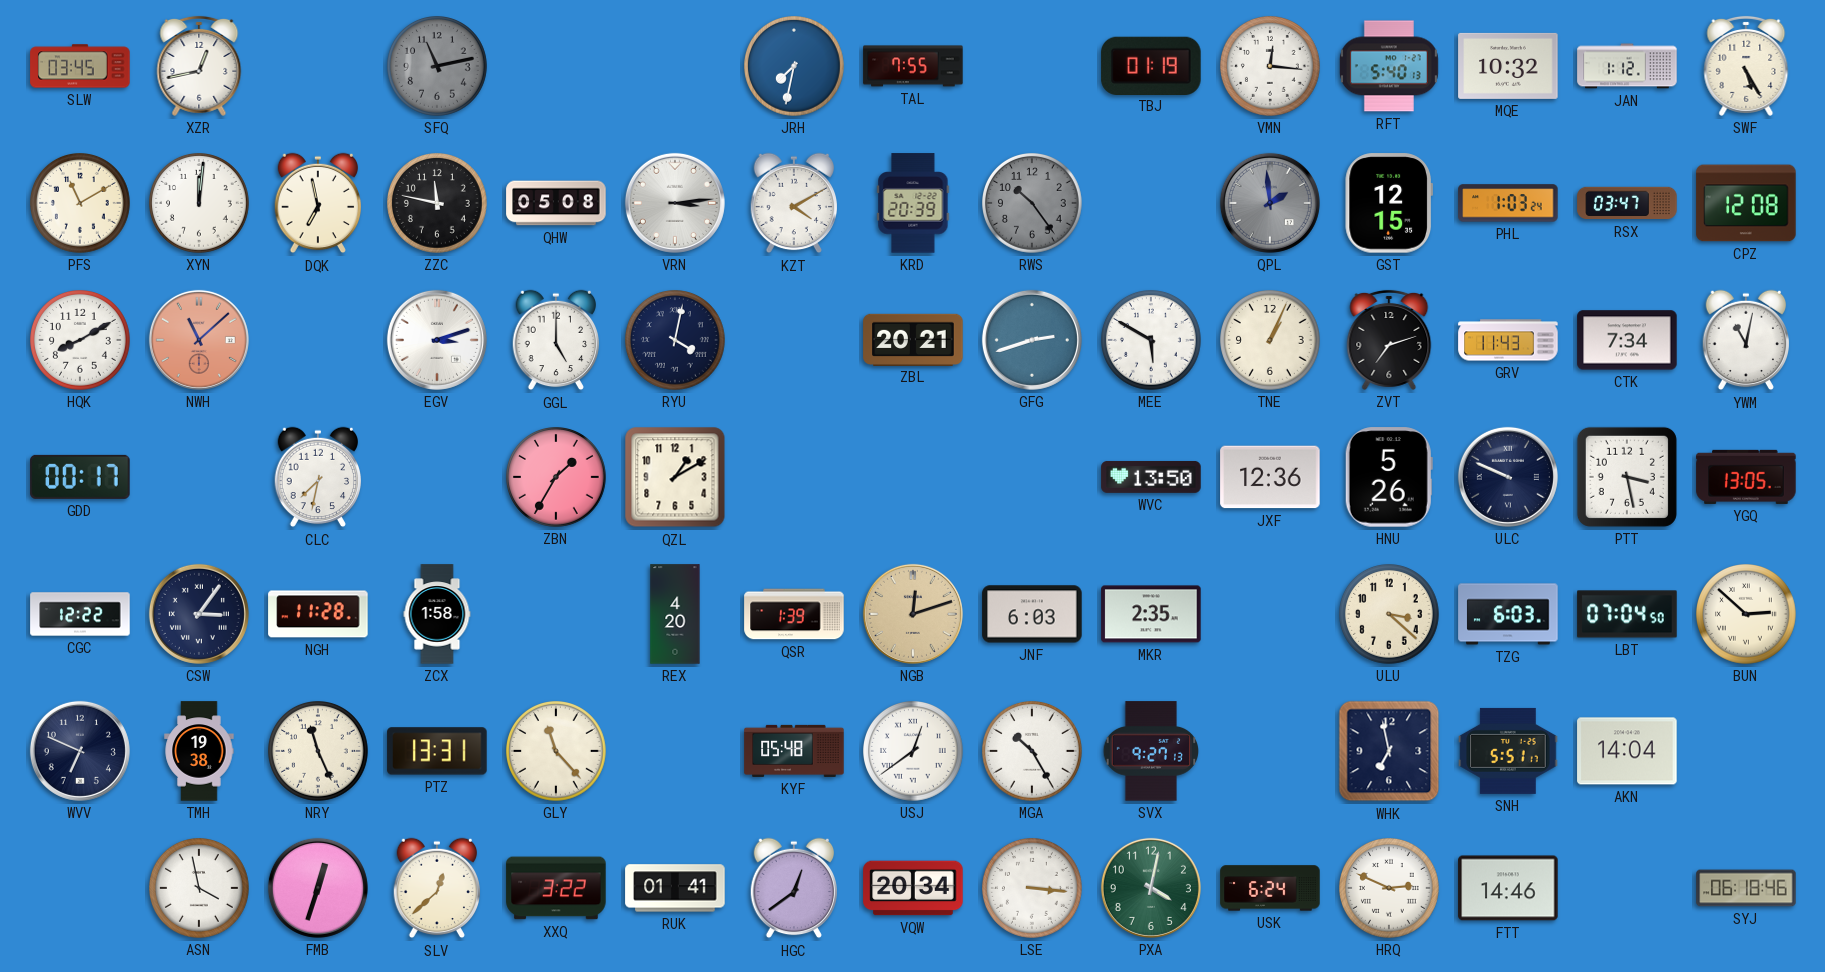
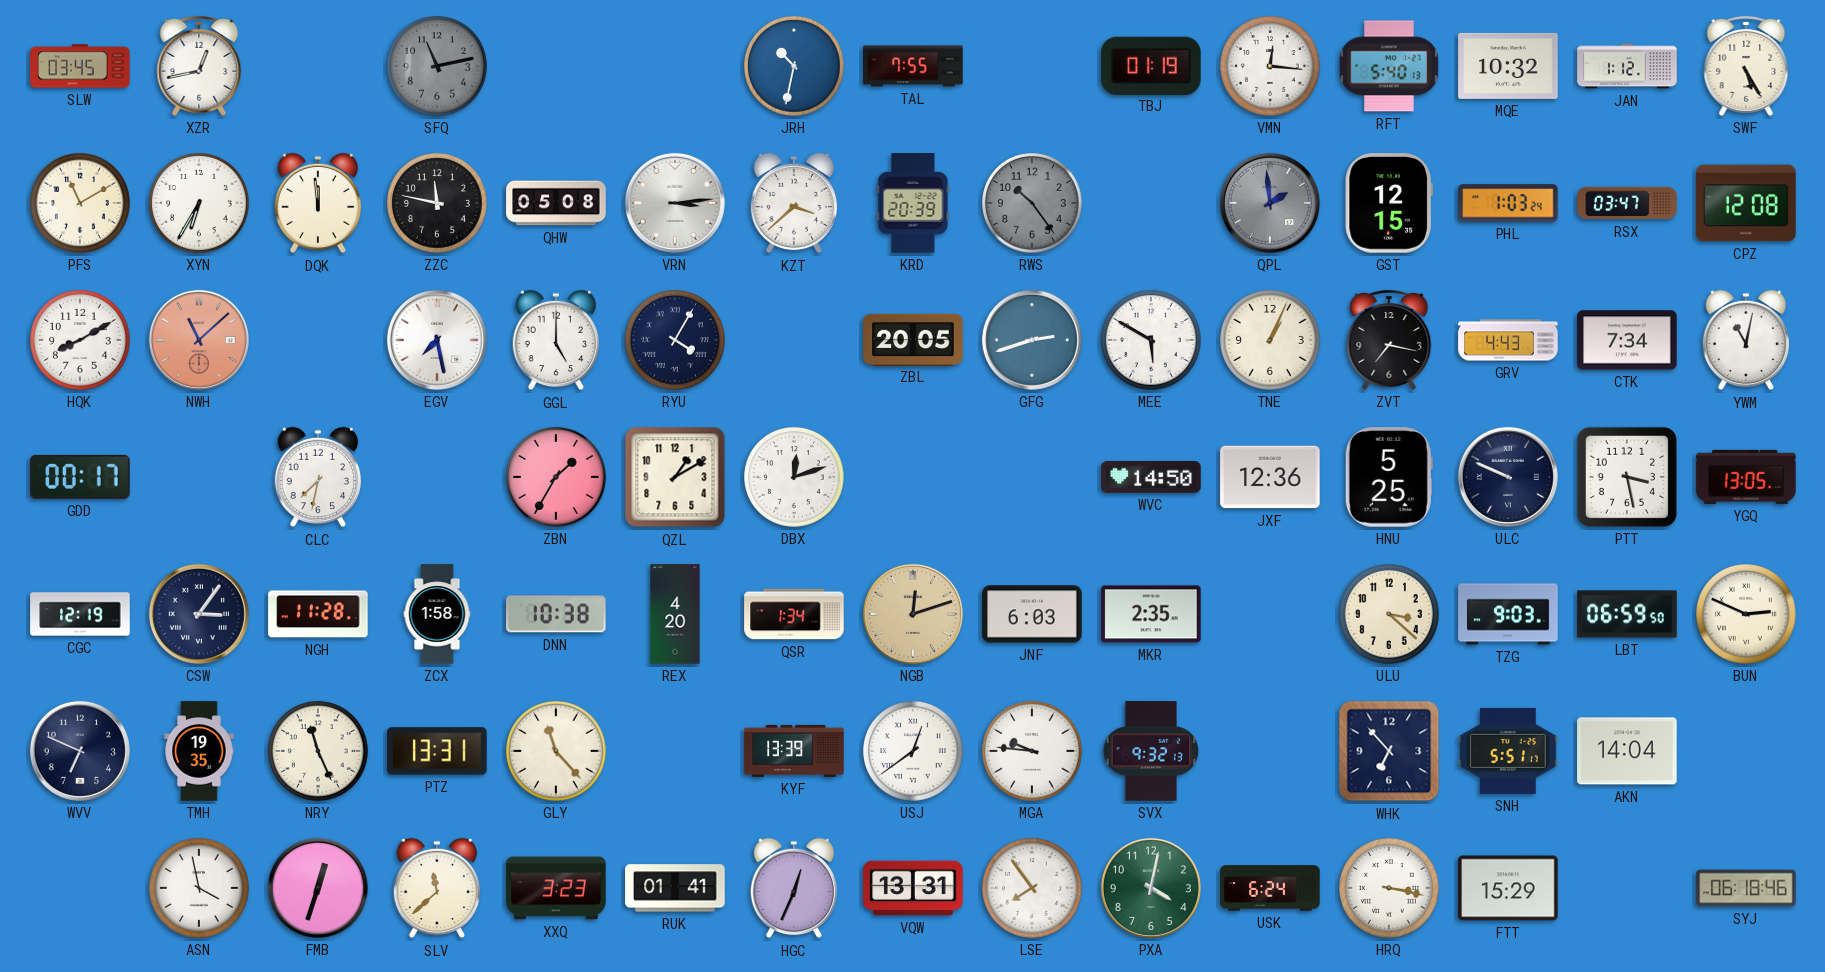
JRH: 7:32 -> 10:32
XYN: 12:01 -> 6:35
DQK: 6:58 -> 11:59
KZT: 4:10 -> 3:38
EGV: 3:12 -> 7:28
RYU: 4:02 -> 4:05
ZBL: 20:21 -> 20:05
ZVT: 7:12 -> 7:17
GRV: 11:43 -> 4:43
DBX: none -> 12:12
WVC: 13:50 -> 14:50
HNU: 5:26 -> 5:25
CGC: 12:22 -> 12:19
DNN: none -> 10:38
QSR: 1:39 -> 1:34
TZG: 6:03 -> 9:03
LBT: 07:04 -> 06:59
BUN: 2:52 -> 2:49
TMH: 19:38 -> 19:35
KYF: 05:48 -> 13:39
MGA: 10:25 -> 9:46
SVX: 9:27 -> 9:32
WHK: 6:58 -> 6:53
SLV: 12:38 -> 11:38
XXQ: 3:22 -> 3:23
HGC: 12:39 -> 12:34
VQW: 20:34 -> 13:31
LSE: 3:16 -> 7:54
HRQ: 2:49 -> 3:17
FTT: 14:46 -> 15:29
